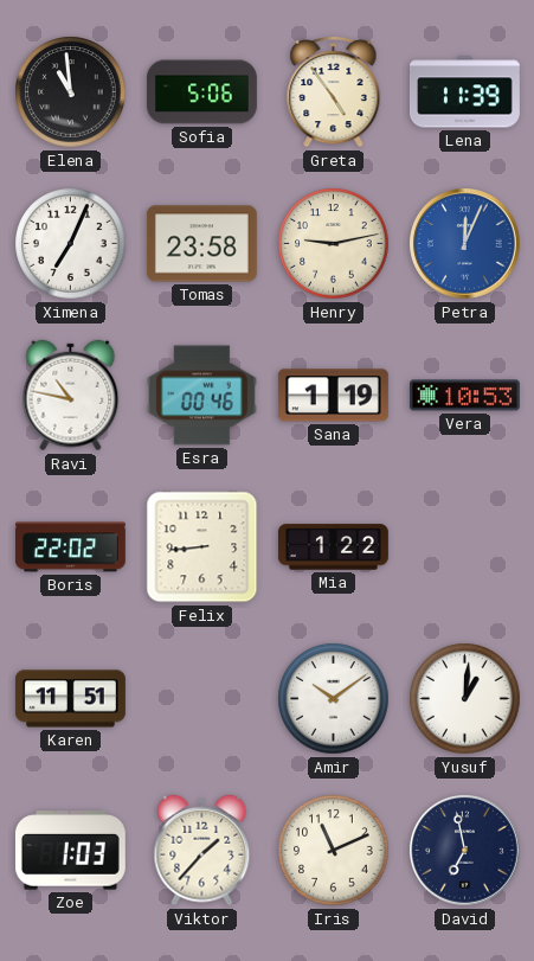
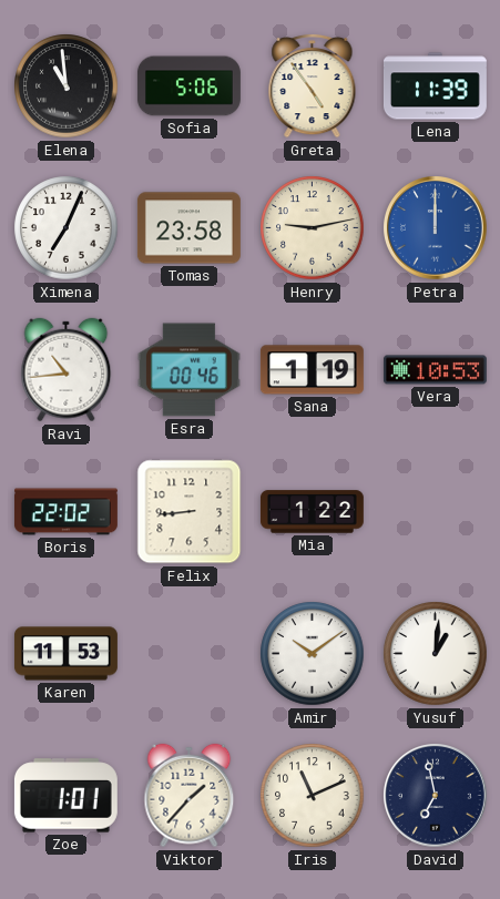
Petra: 12:04 -> 12:00
Ravi: 10:47 -> 10:44
Karen: 11:51 -> 11:53
Zoe: 1:03 -> 1:01
